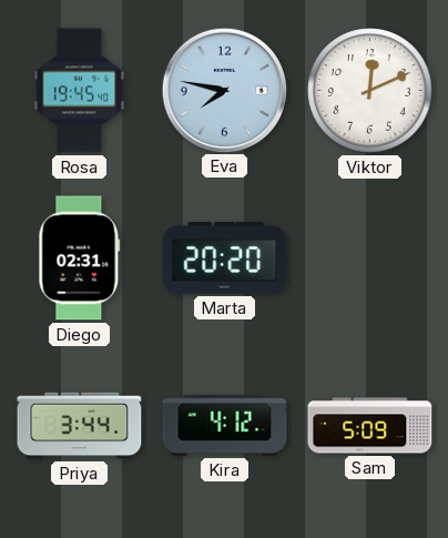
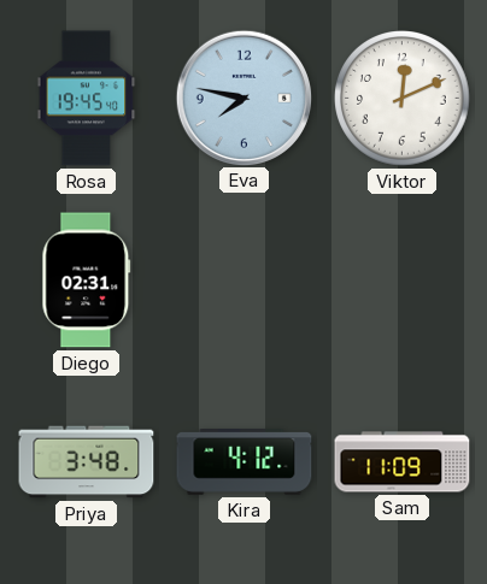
Marta: 20:20 -> none
Priya: 3:44 -> 3:48
Sam: 5:09 -> 11:09
